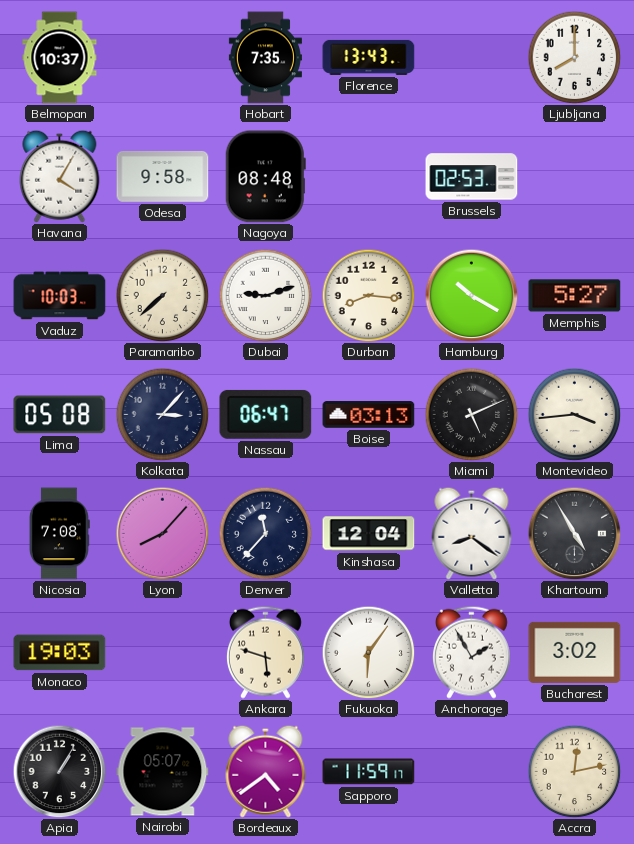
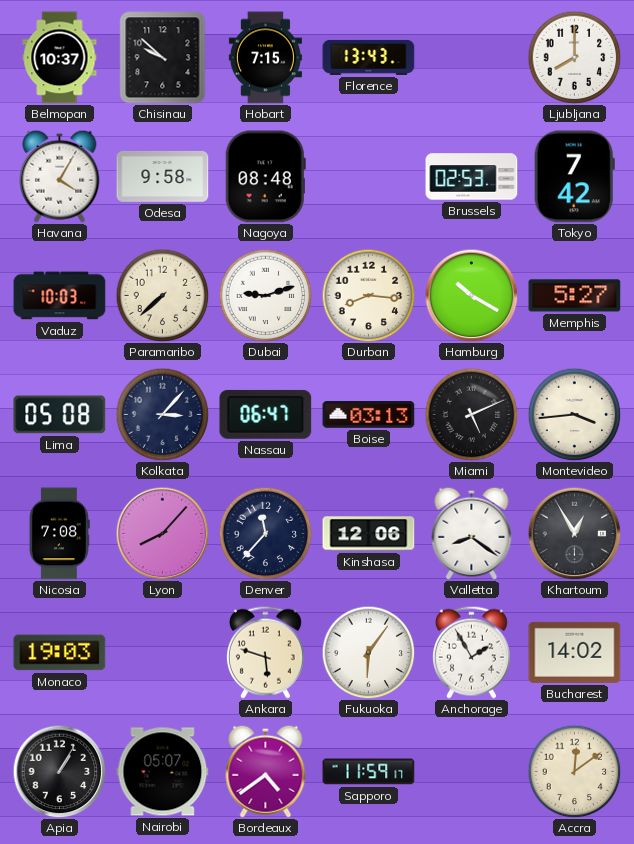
Chisinau: none -> 9:52
Hobart: 7:35 -> 7:15
Tokyo: none -> 7:42
Kinshasa: 12:04 -> 12:06
Khartoum: 4:55 -> 12:55
Bucharest: 3:02 -> 14:02
Accra: 12:13 -> 12:09
